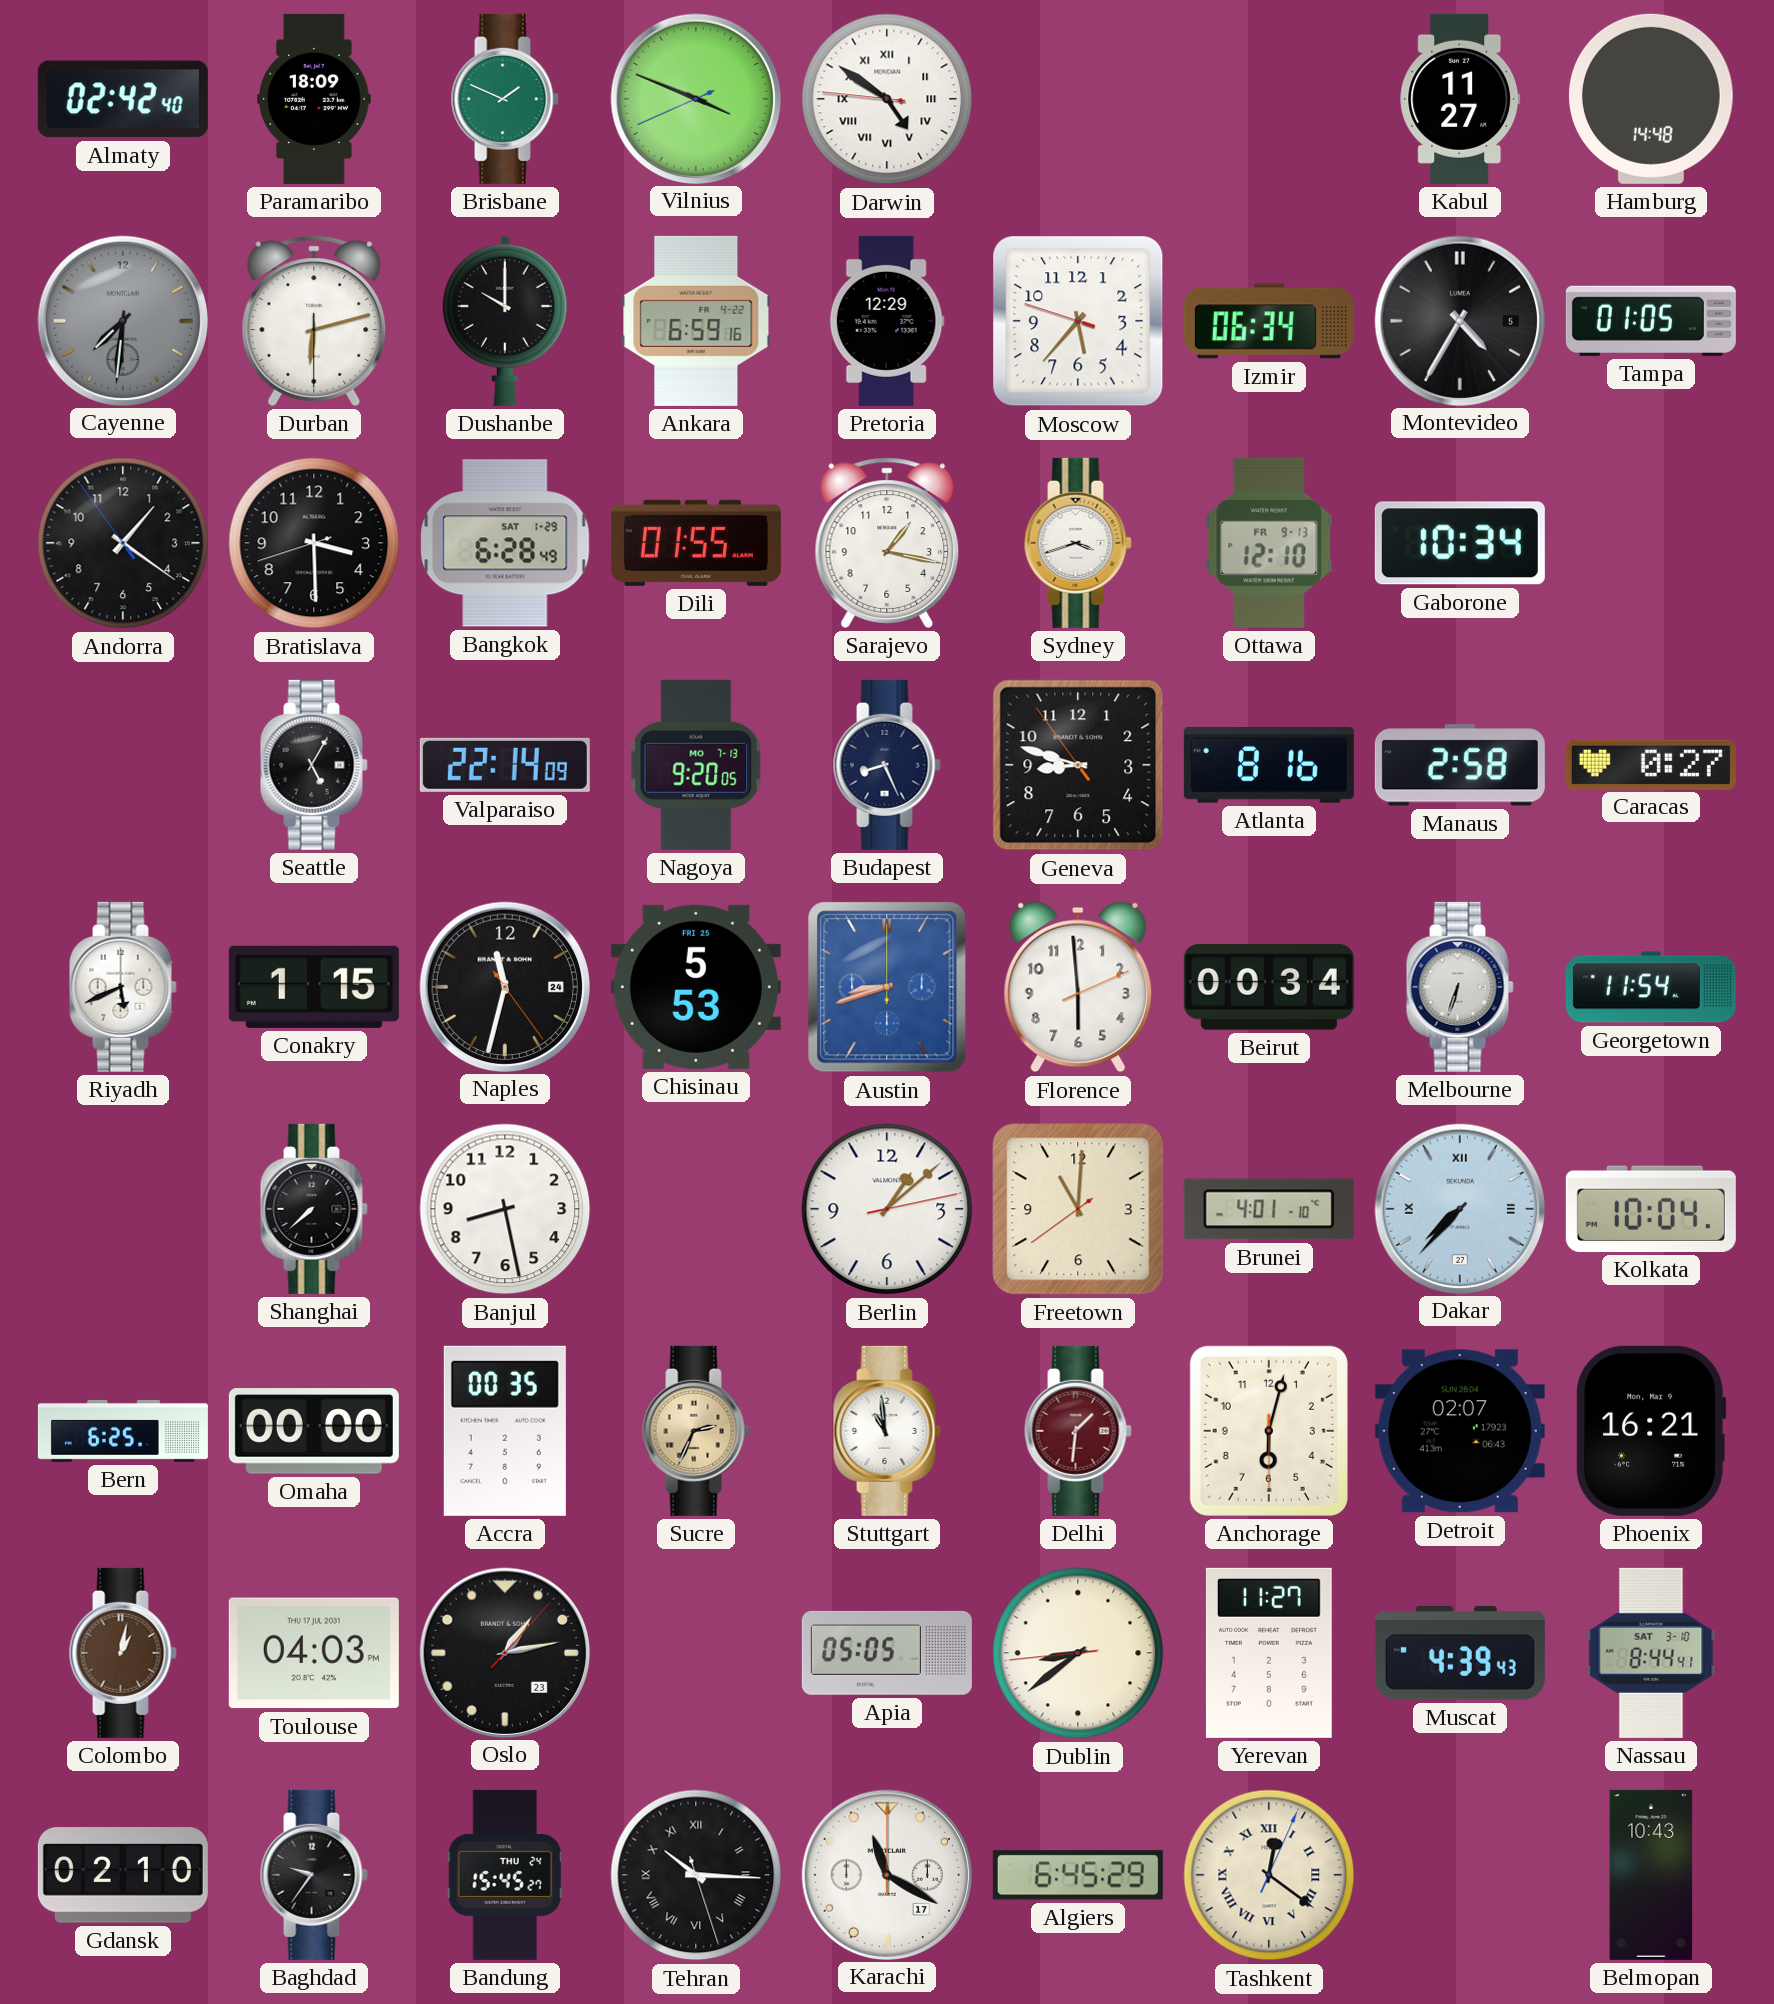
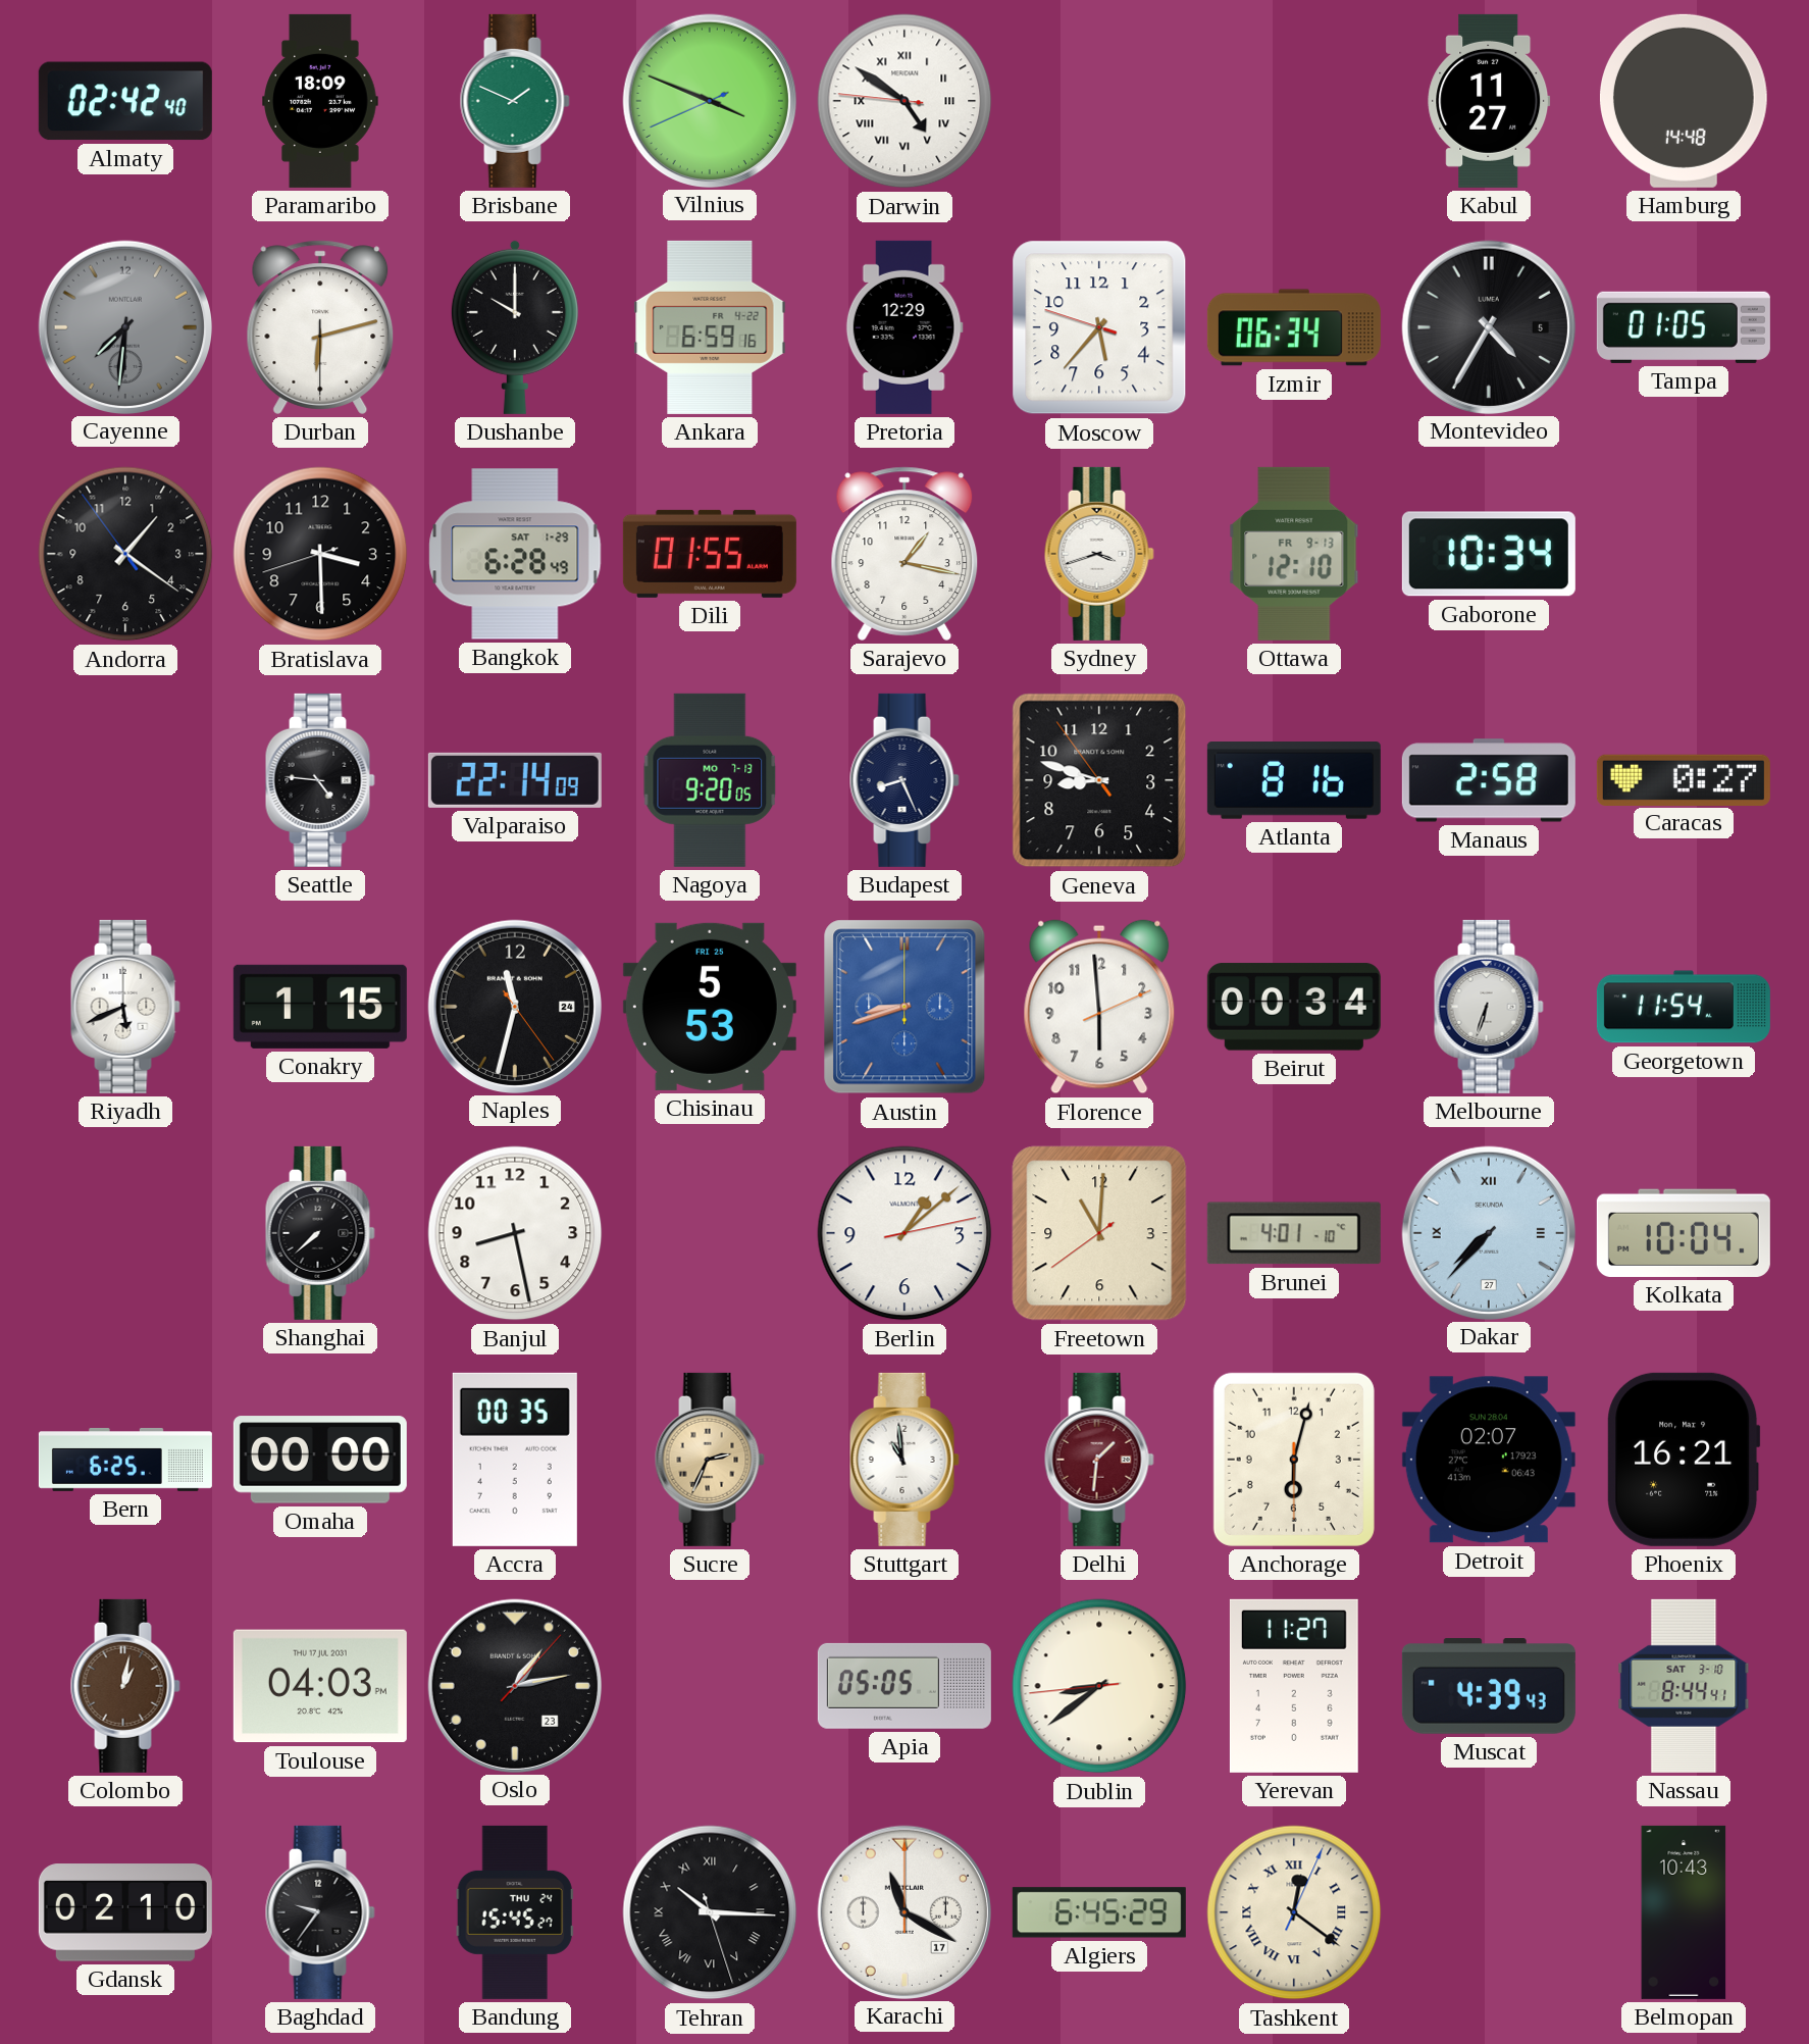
Seattle: 5:05 -> 4:46
